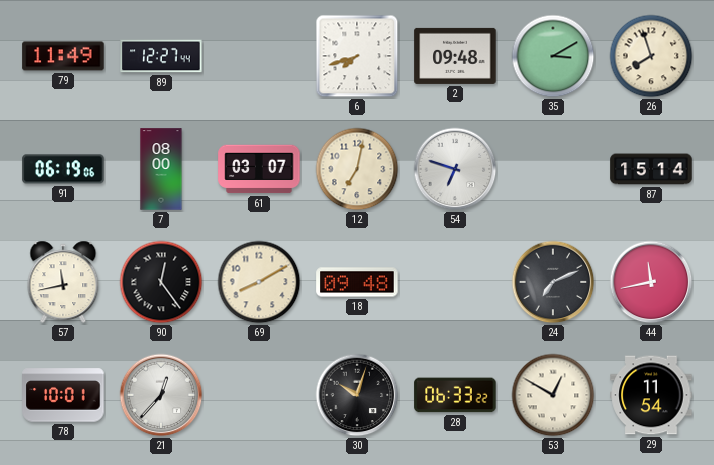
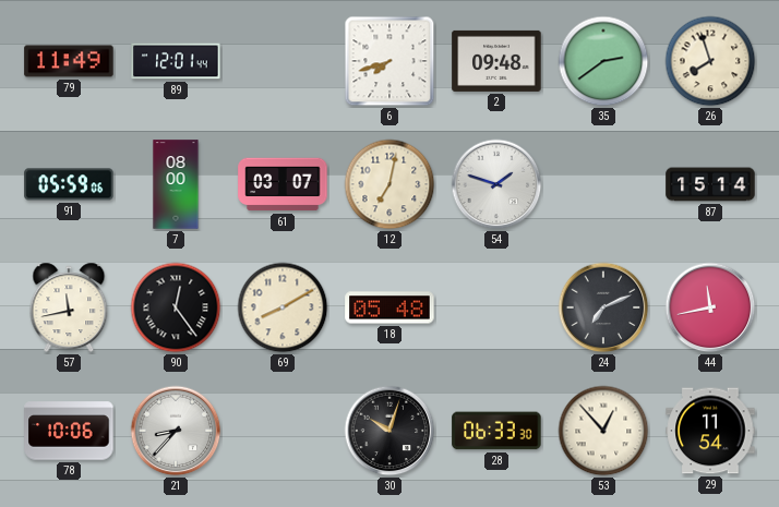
89: 12:27 -> 12:01
35: 3:10 -> 2:39
91: 06:19 -> 05:59
54: 6:48 -> 1:48
18: 09:48 -> 05:48
78: 10:01 -> 10:06
21: 12:37 -> 8:37
28: 06:33:22 -> 06:33:30
53: 12:50 -> 12:53
